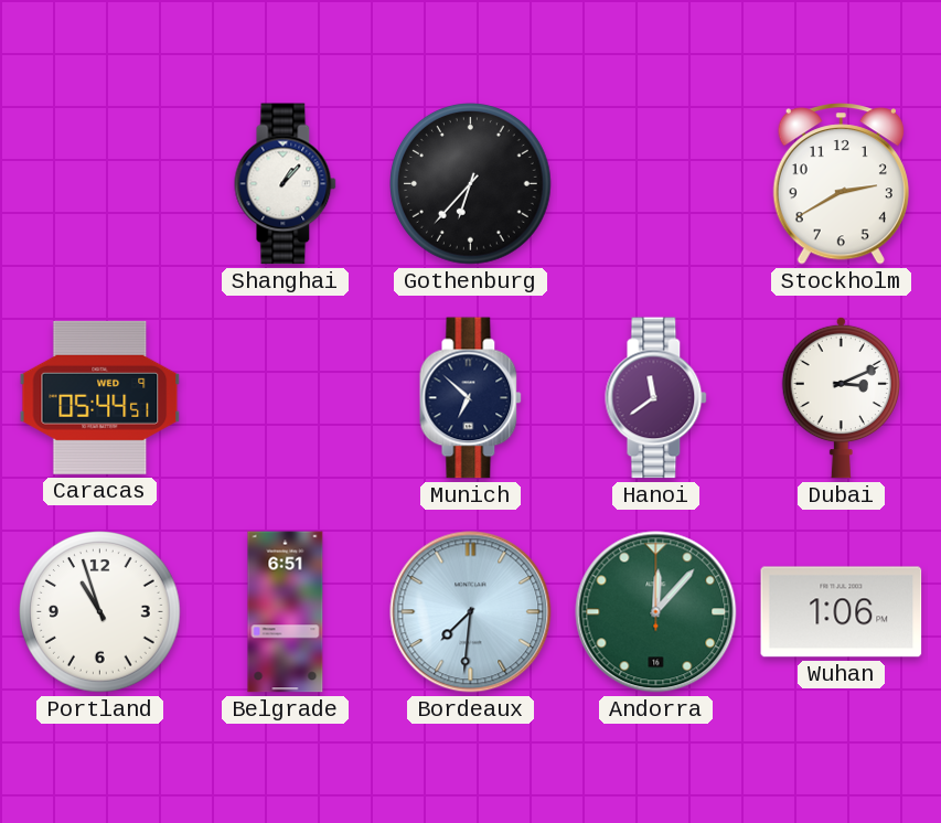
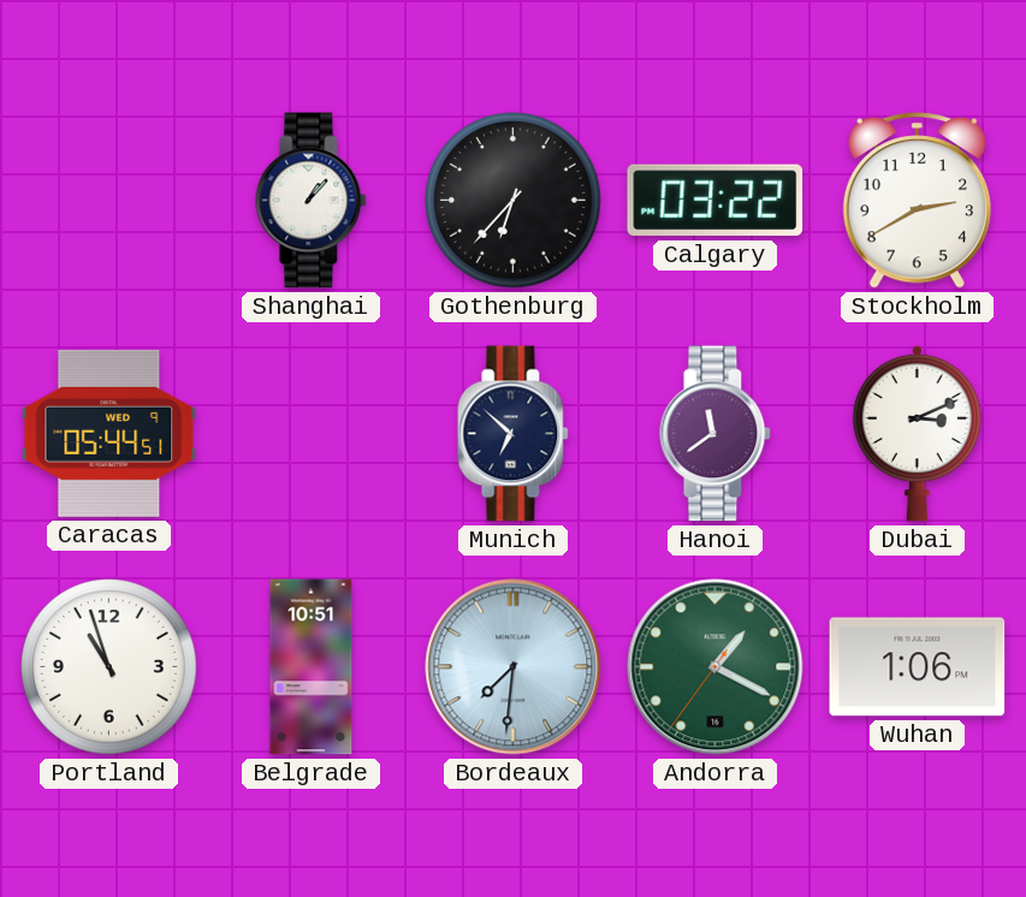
Calgary: none -> 03:22
Belgrade: 6:51 -> 10:51
Andorra: 12:07 -> 1:19
